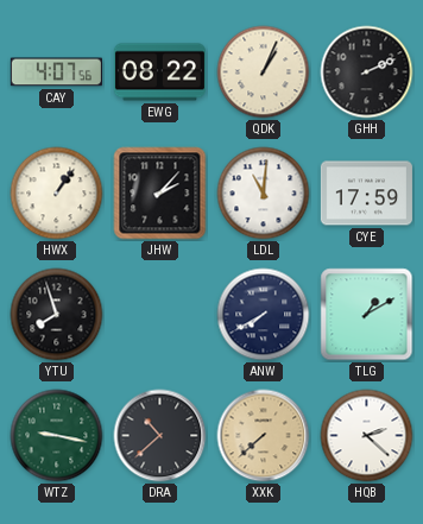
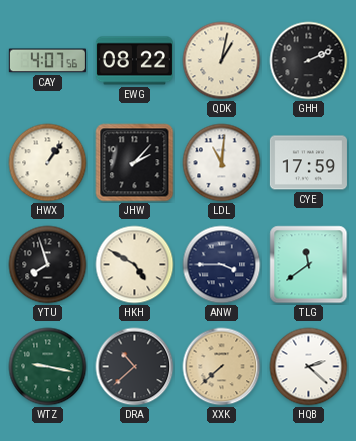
QDK: 1:04 -> 1:02
HKH: none -> 4:50
ANW: 7:40 -> 3:45
TLG: 1:10 -> 11:39
